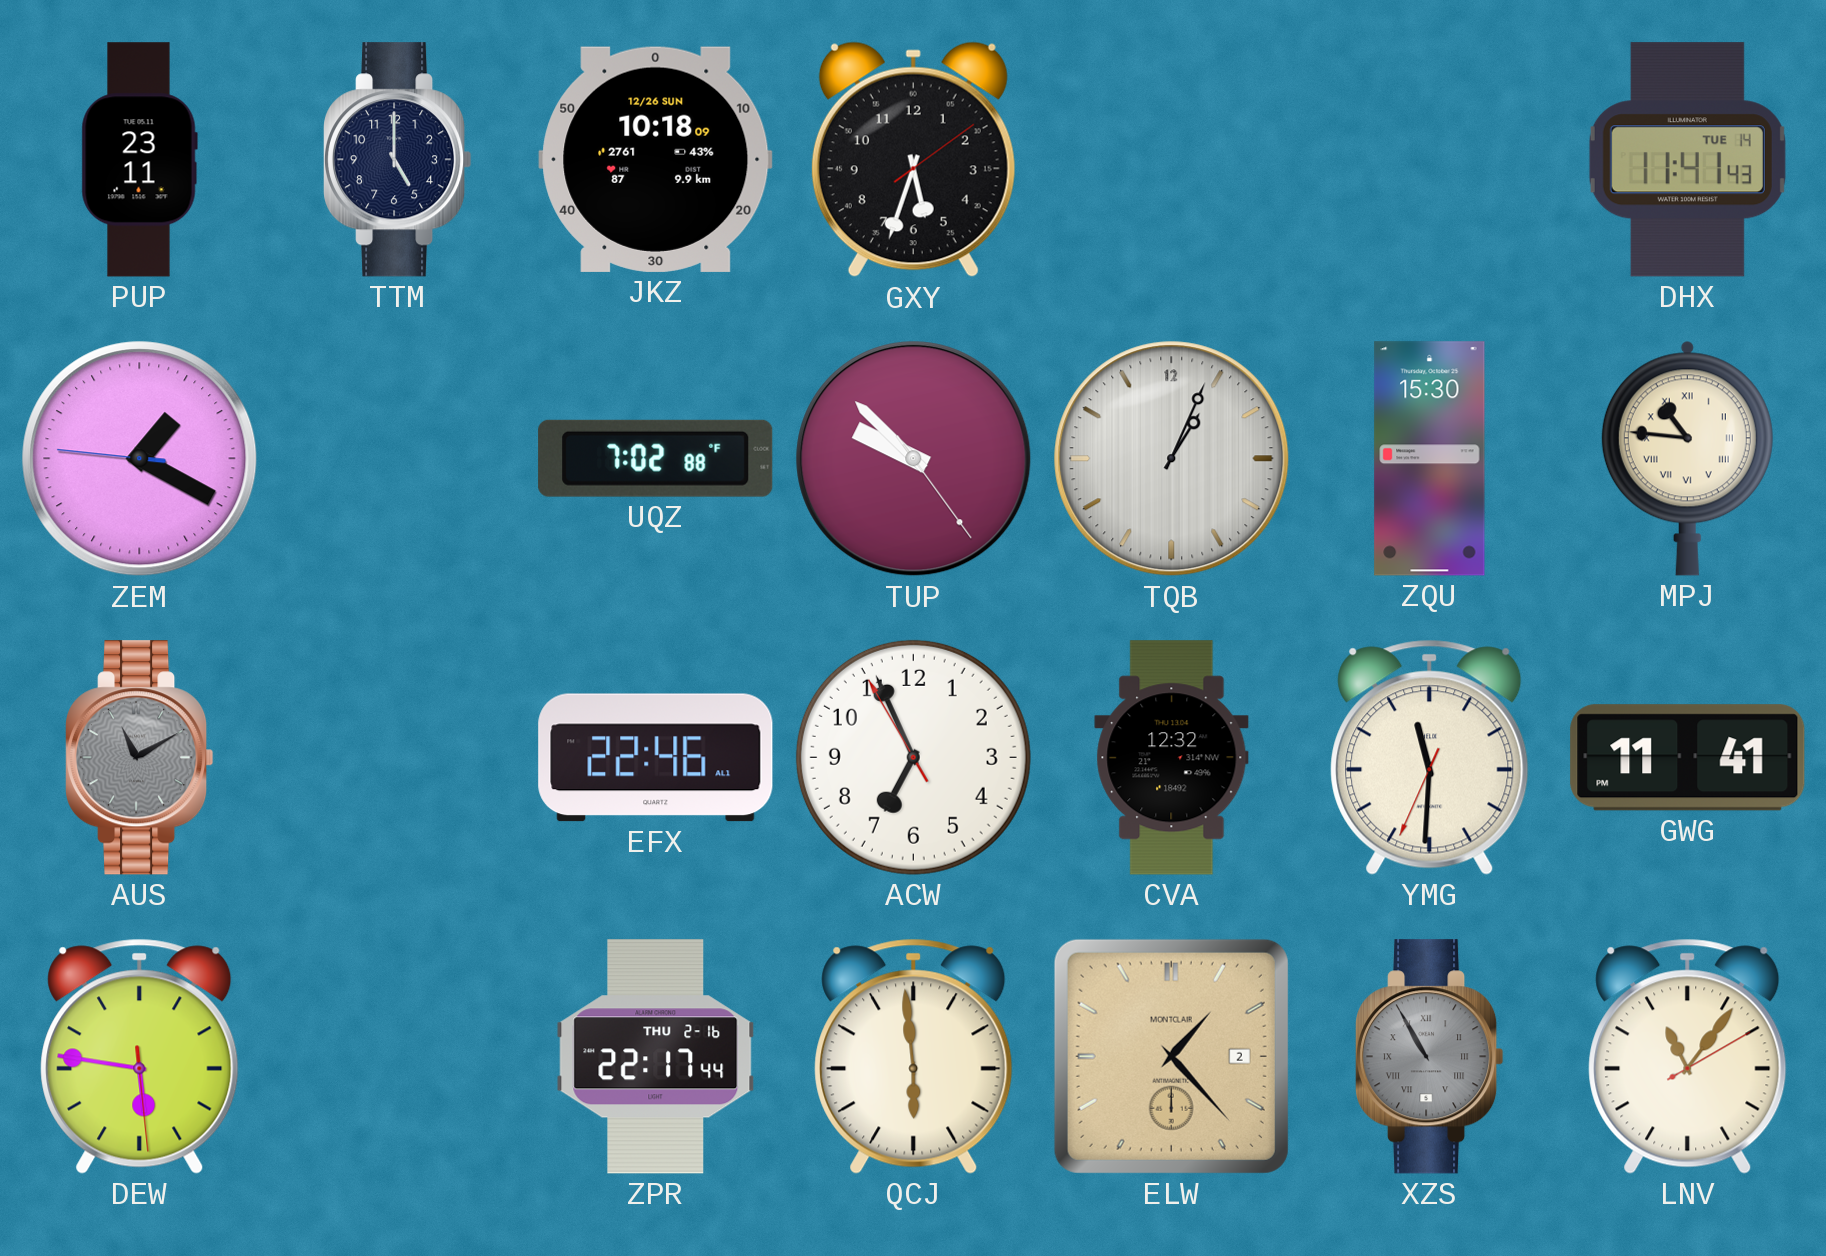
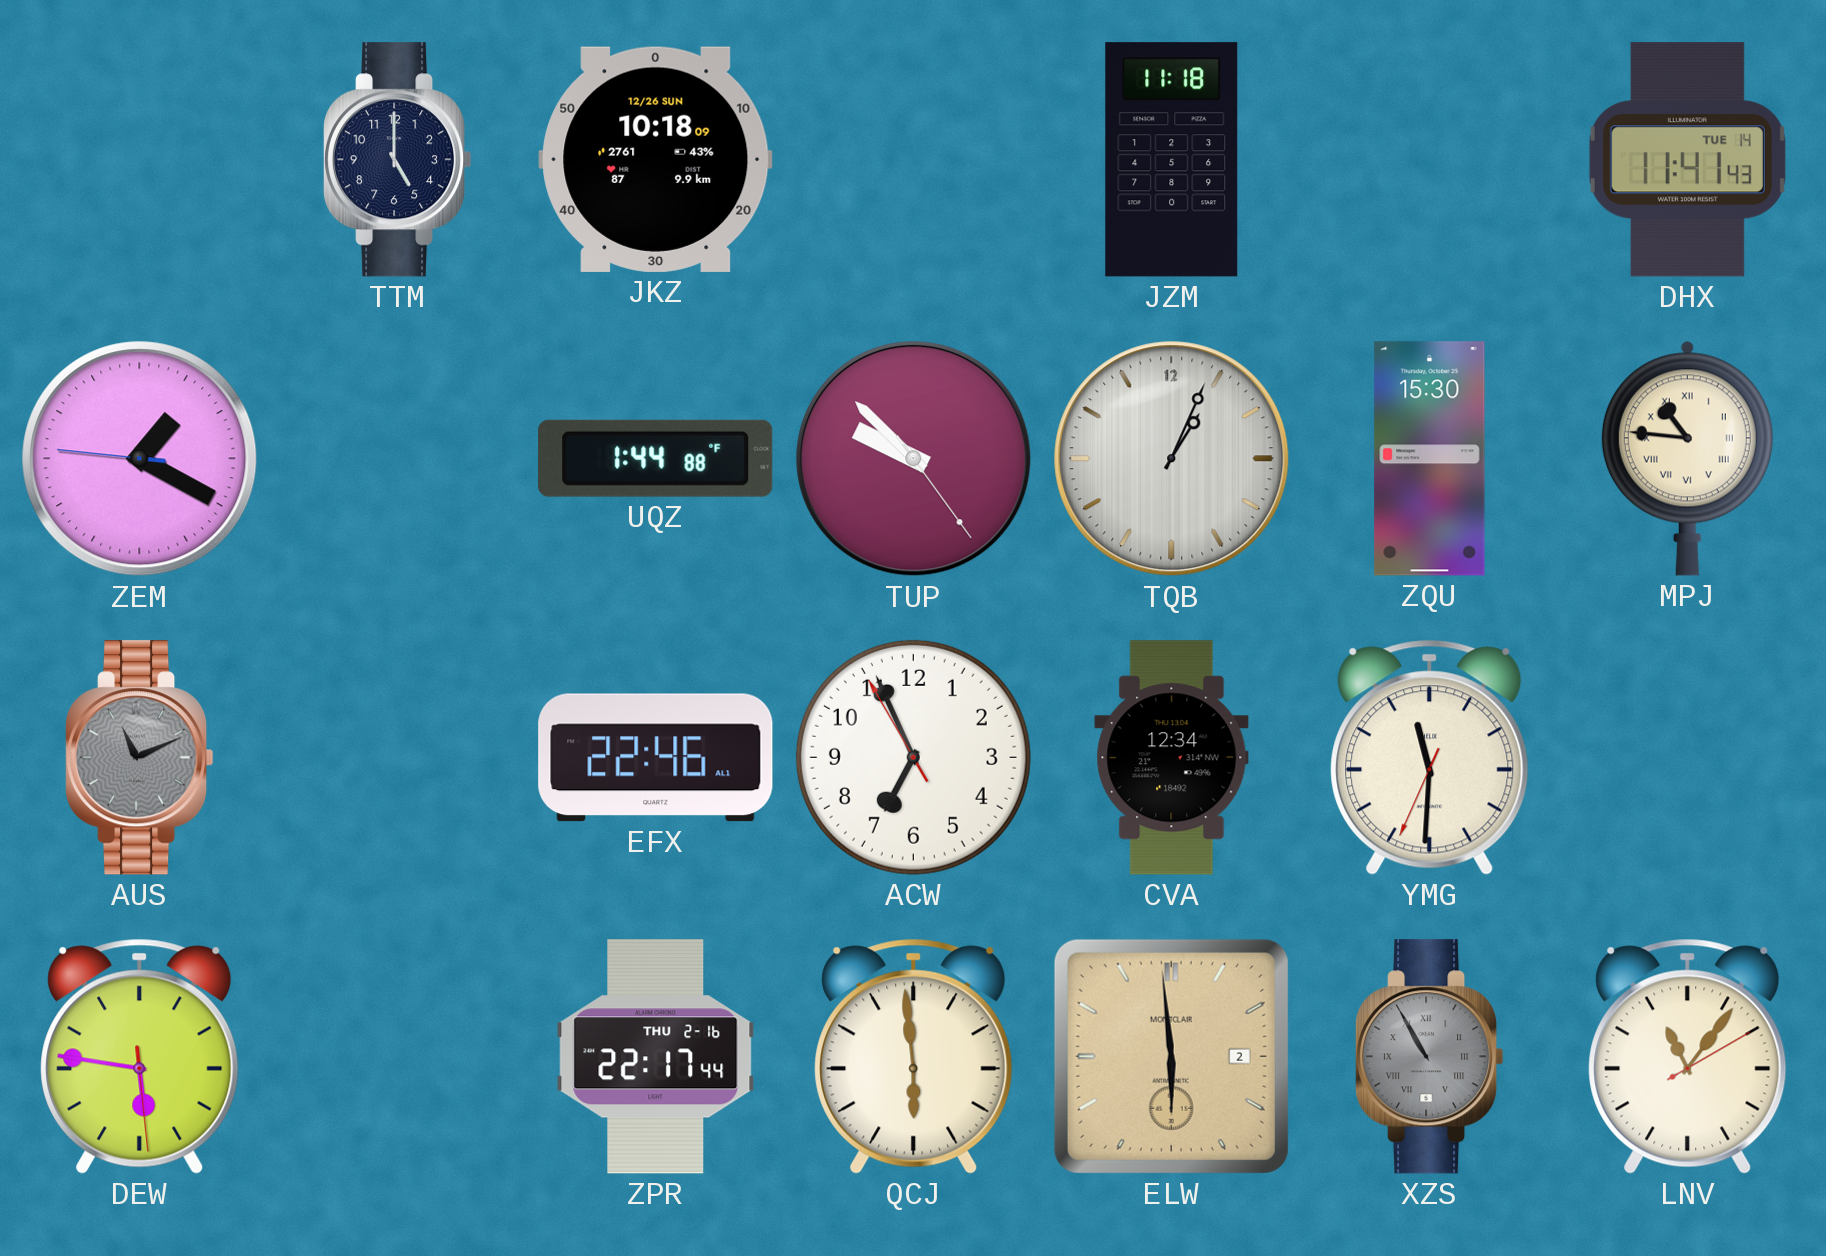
PUP: 23:11 -> none
GXY: 5:33 -> none
JZM: none -> 11:18
UQZ: 7:02 -> 1:44
AUS: 11:10 -> 11:11
CVA: 12:32 -> 12:34
GWG: 11:41 -> none
ELW: 1:23 -> 5:59
